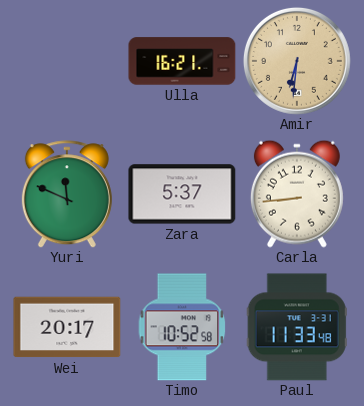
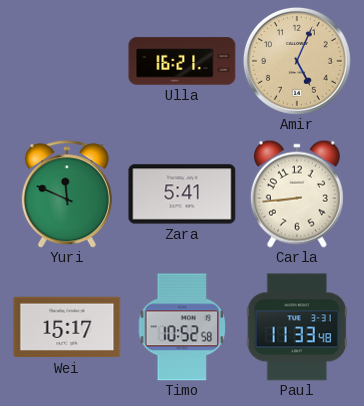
Amir: 6:31 -> 5:04
Zara: 5:37 -> 5:41
Wei: 20:17 -> 15:17
